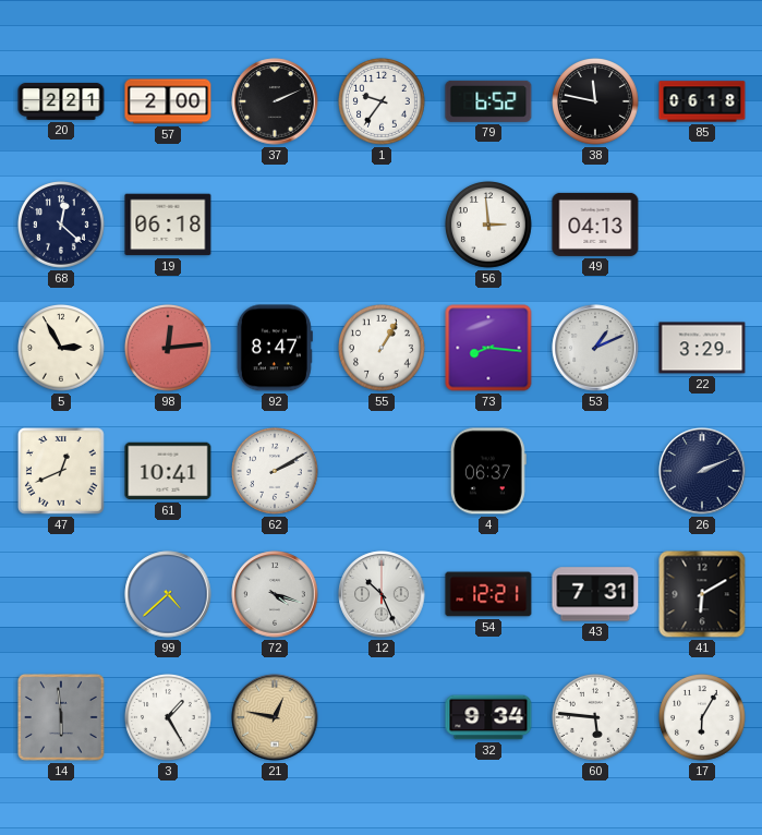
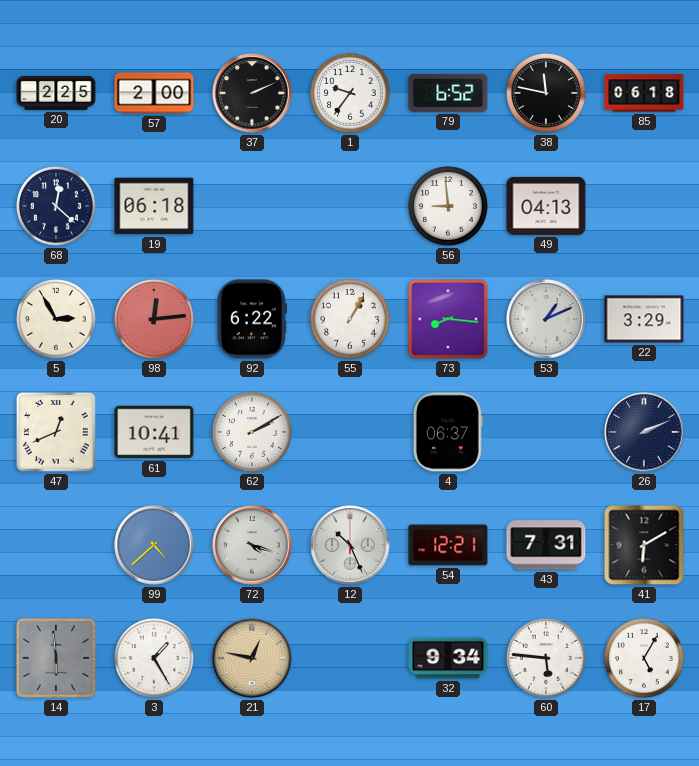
20: 2:21 -> 2:25
56: 2:59 -> 8:59
92: 8:47 -> 6:22
17: 6:05 -> 5:05
